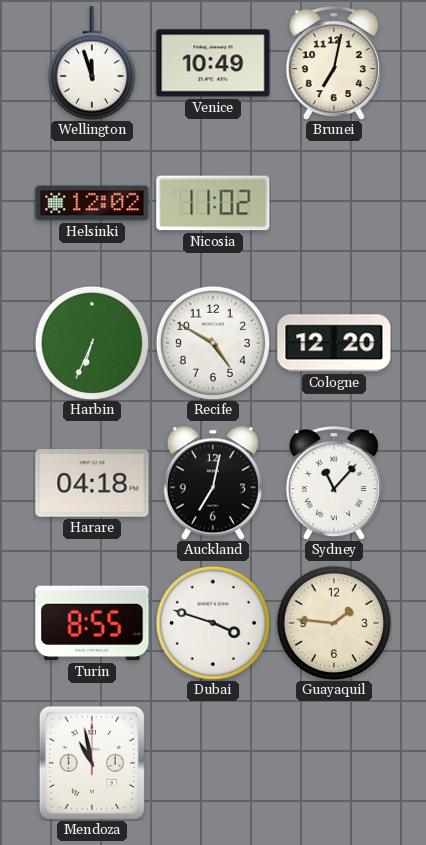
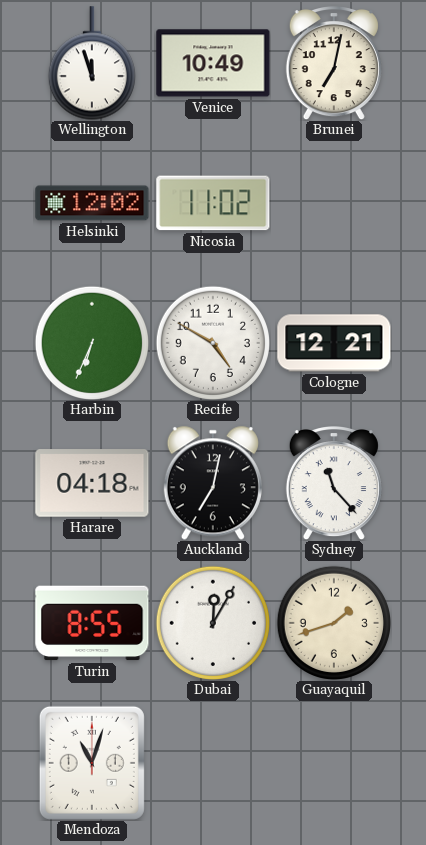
Cologne: 12:20 -> 12:21
Sydney: 11:07 -> 11:23
Dubai: 3:48 -> 12:05
Guayaquil: 1:46 -> 1:42
Mendoza: 10:58 -> 11:03
